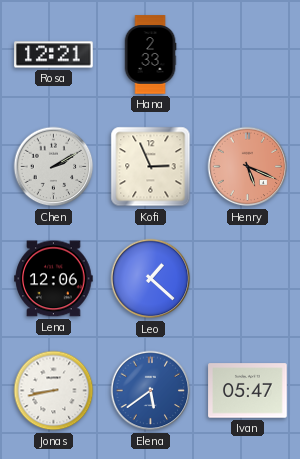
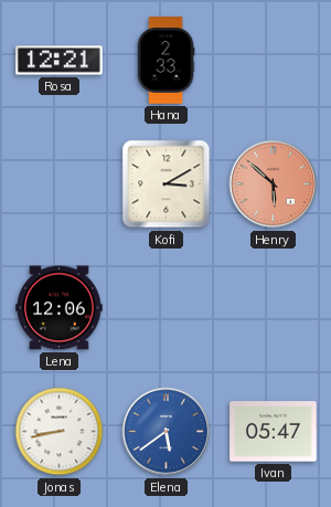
Chen: 2:10 -> none
Kofi: 2:56 -> 3:10
Henry: 5:19 -> 5:52
Leo: 1:22 -> none
